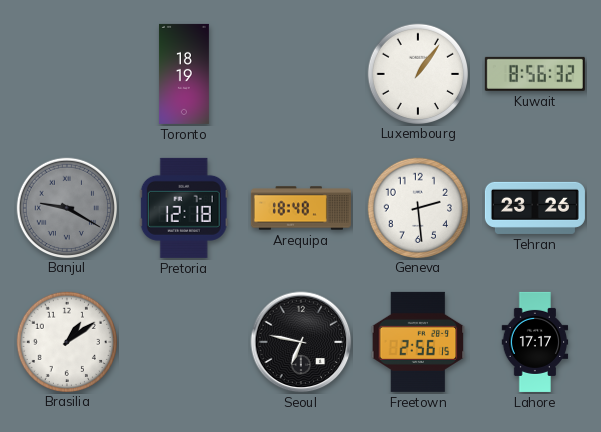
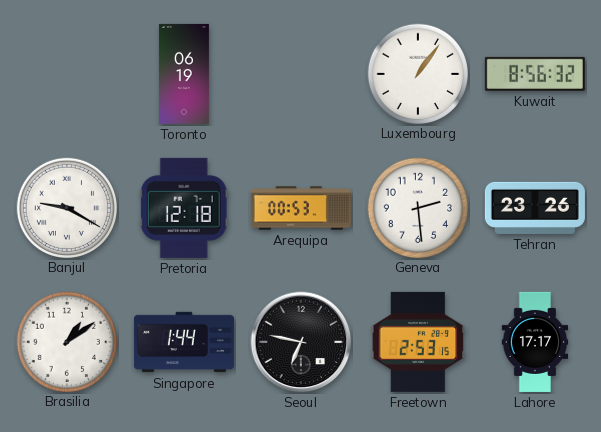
Toronto: 18:19 -> 06:19
Banjul dial: grey -> white
Arequipa: 18:48 -> 00:53
Singapore: none -> 1:44
Freetown: 2:56 -> 2:53
